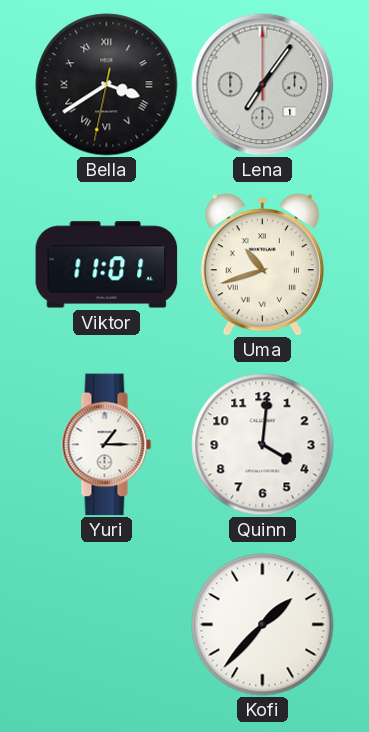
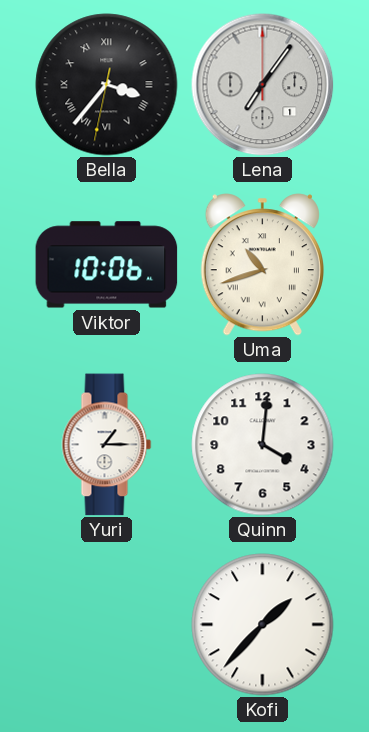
Bella: 3:39 -> 3:36
Viktor: 11:01 -> 10:06
